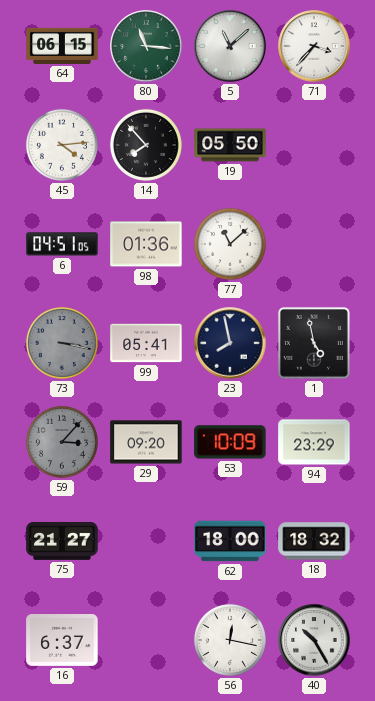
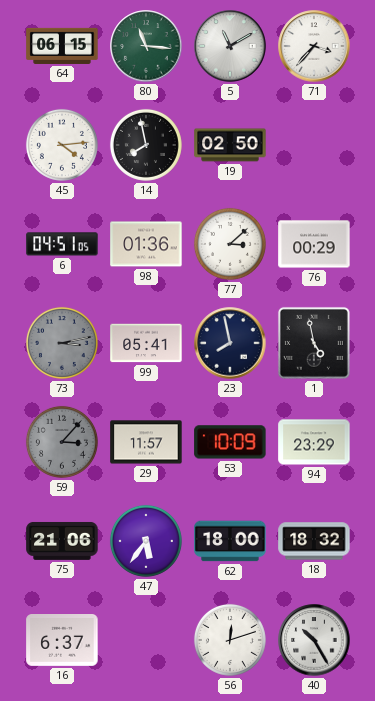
5: 11:08 -> 11:10
14: 7:53 -> 7:58
19: 05:50 -> 02:50
77: 11:08 -> 3:08
76: none -> 00:29
73: 3:17 -> 3:13
29: 09:20 -> 11:57
75: 21:27 -> 21:06
47: none -> 5:36
56: 12:17 -> 12:12
